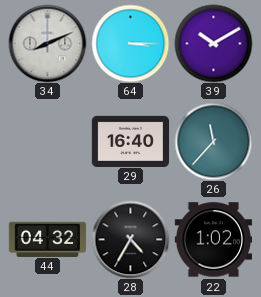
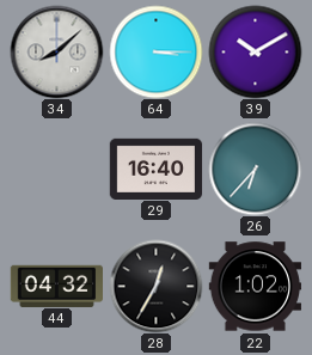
34: 8:11 -> 8:08
26: 11:37 -> 6:37
28: 4:35 -> 12:35
